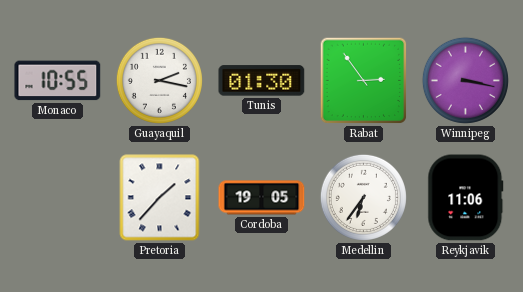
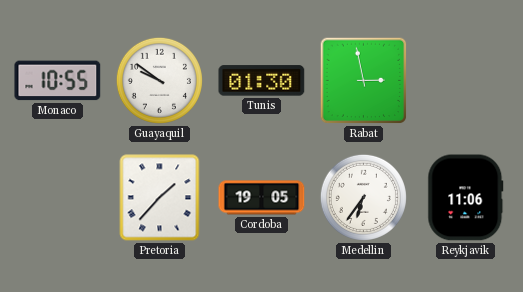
Guayaquil: 2:17 -> 9:51
Rabat: 2:54 -> 2:58
Winnipeg: 3:17 -> none
